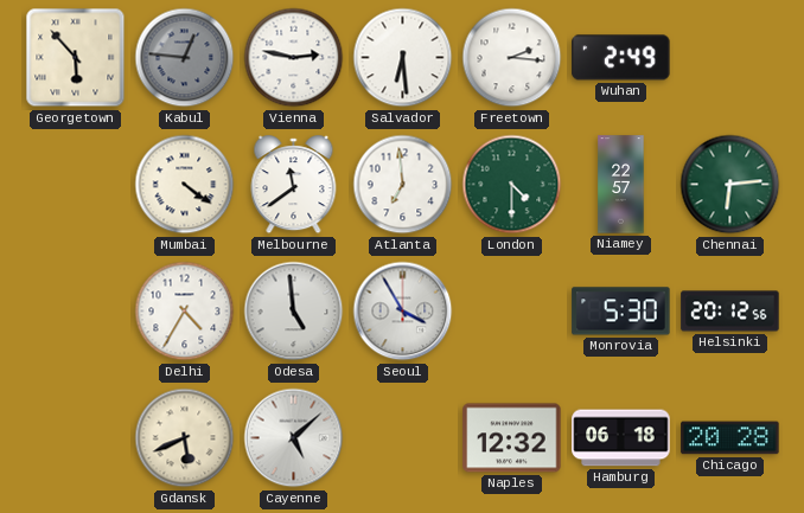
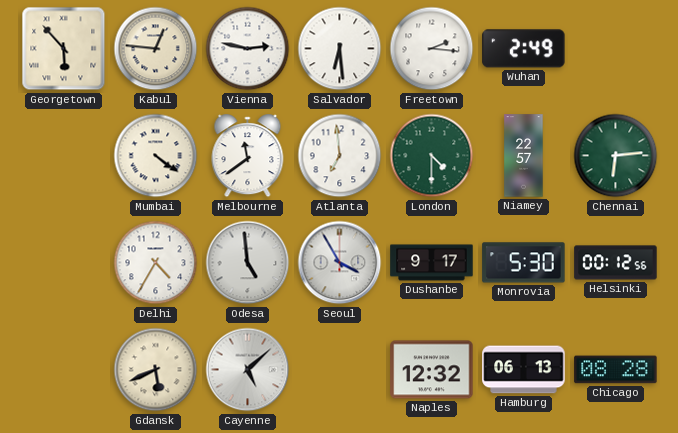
Kabul dial: grey -> cream
Dushanbe: none -> 9:17
Helsinki: 20:12 -> 00:12
Hamburg: 06:18 -> 06:13
Chicago: 20:28 -> 08:28
